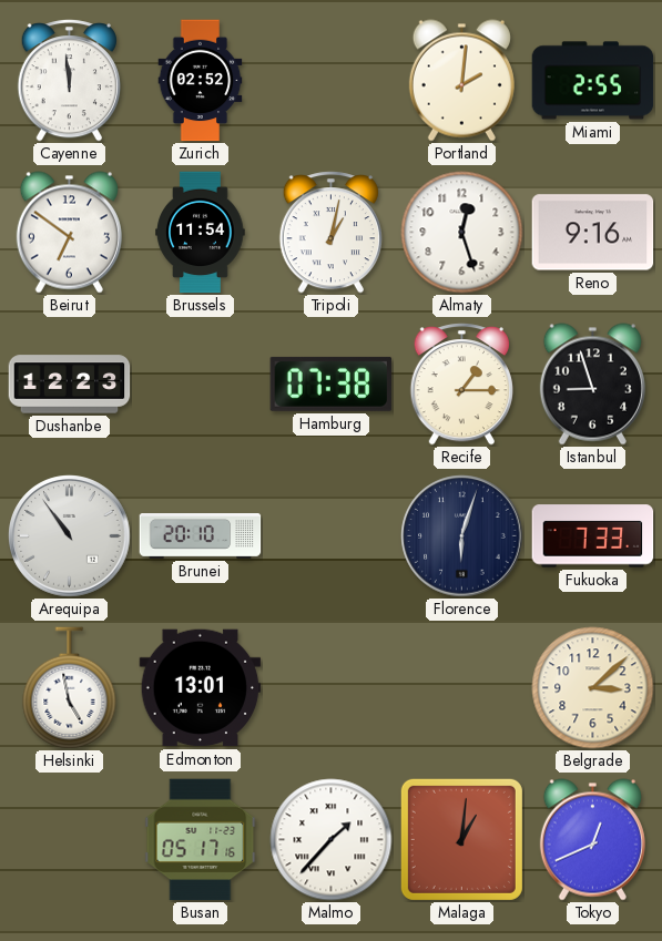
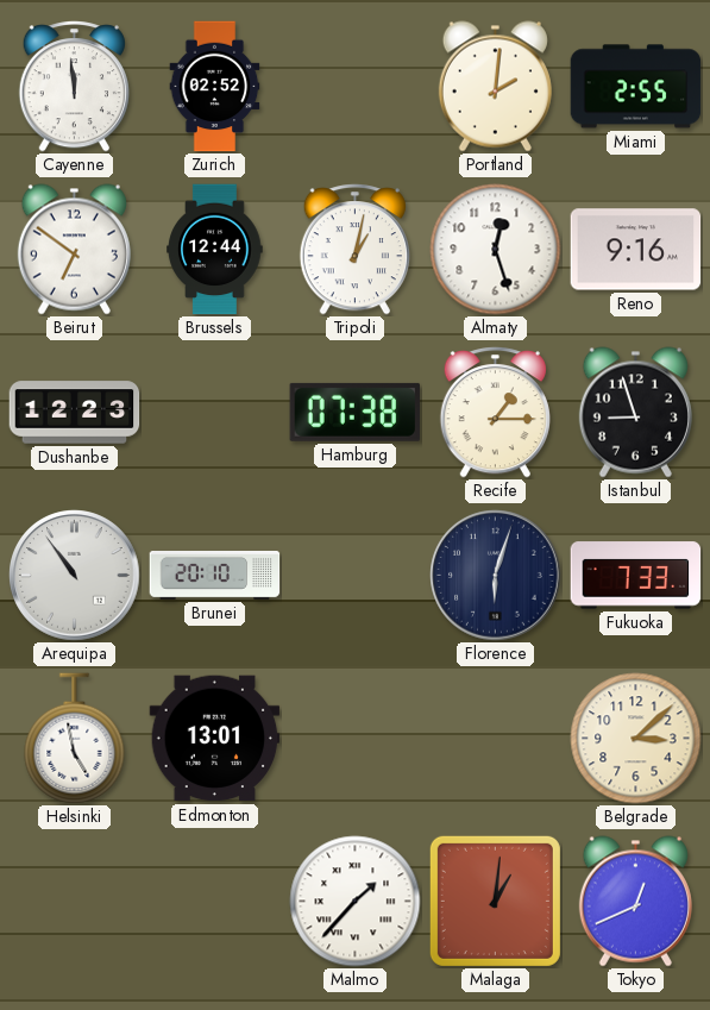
Brussels: 11:54 -> 12:44
Busan: 05:17 -> none
